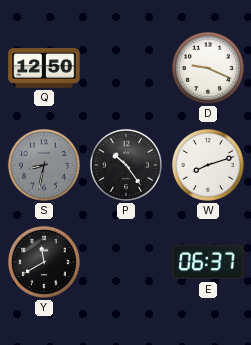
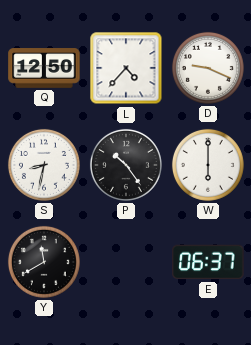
L: none -> 4:37
S dial: grey -> white
W: 8:12 -> 6:00
